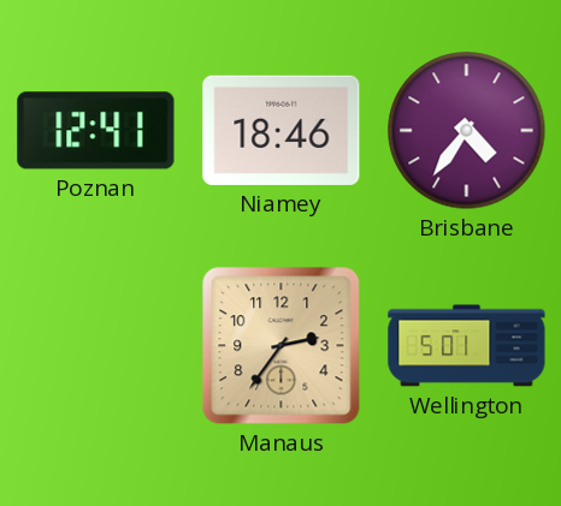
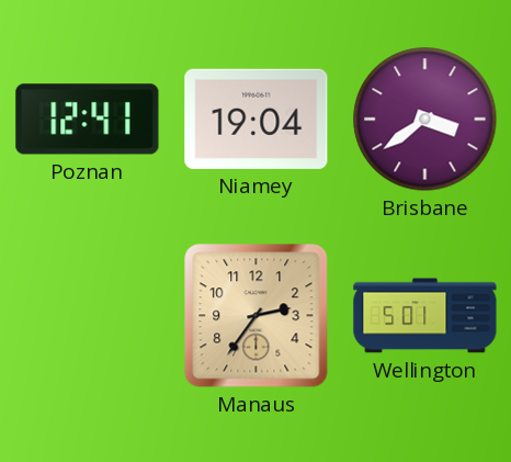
Niamey: 18:46 -> 19:04
Brisbane: 4:36 -> 3:39
